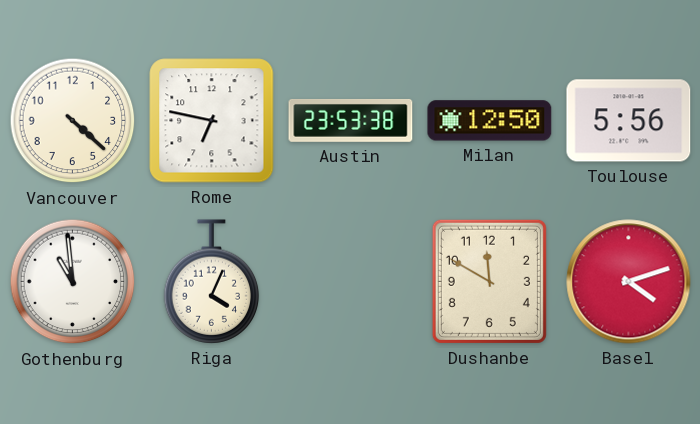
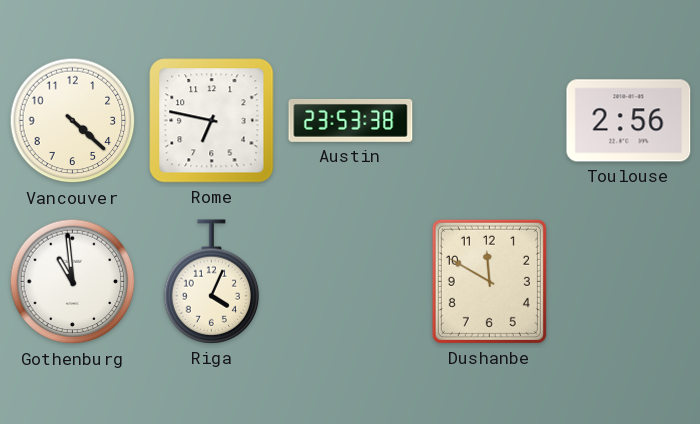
Milan: 12:50 -> none
Toulouse: 5:56 -> 2:56
Basel: 4:12 -> none
